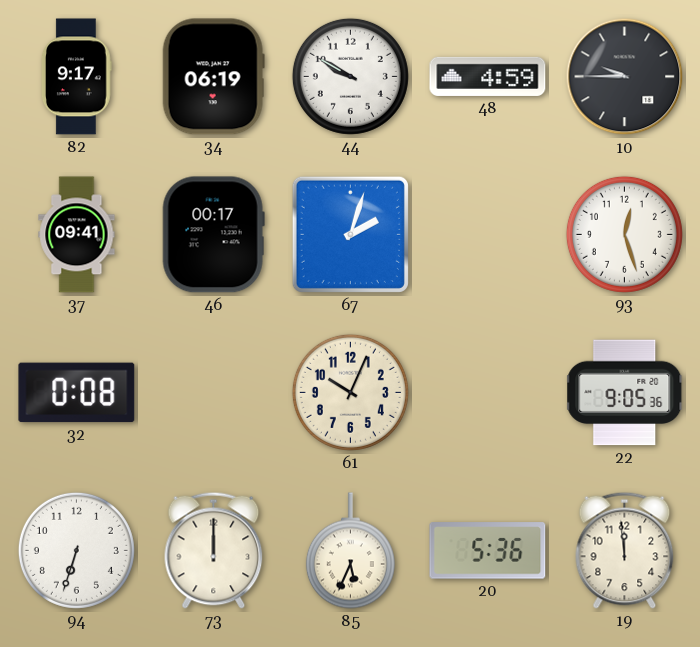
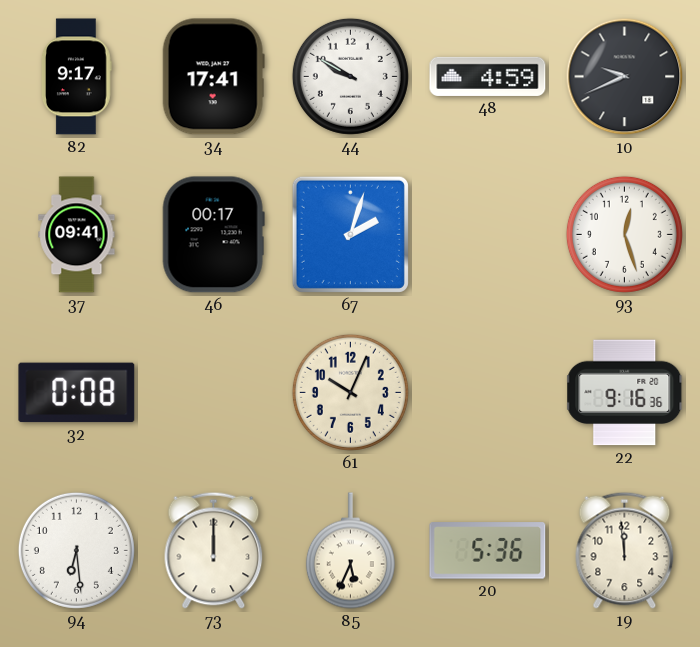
34: 06:19 -> 17:41
10: 9:45 -> 9:41
22: 9:05 -> 9:16
94: 6:33 -> 6:29
